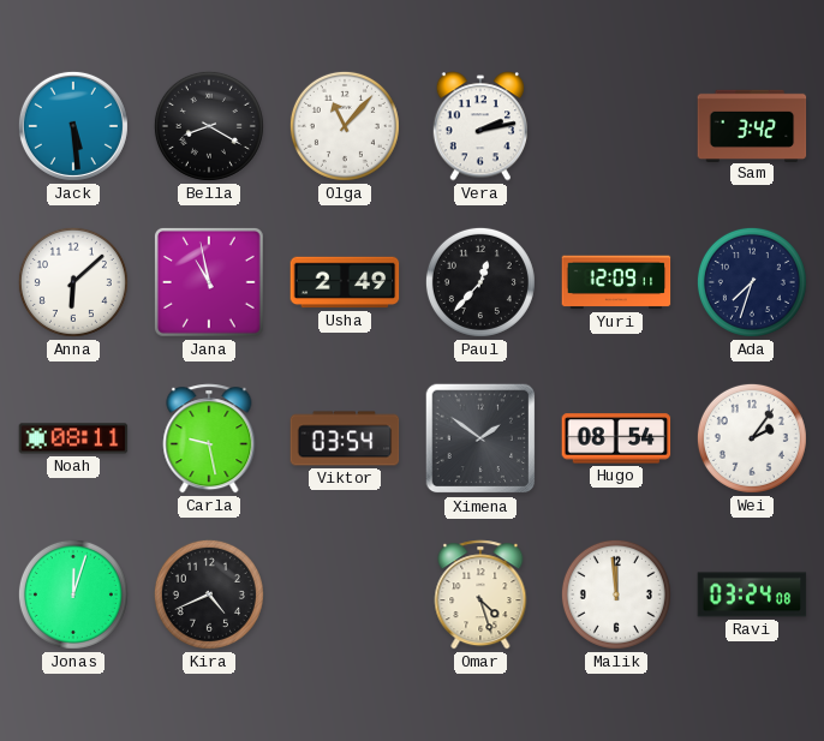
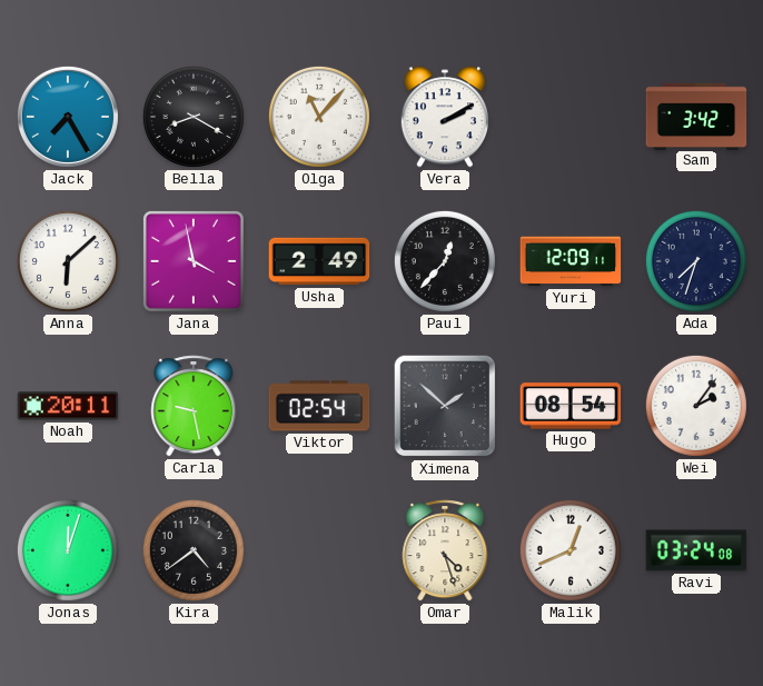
Jack: 5:29 -> 7:25
Vera: 2:13 -> 2:10
Jana: 10:58 -> 3:58
Noah: 08:11 -> 20:11
Viktor: 03:54 -> 02:54
Ximena: 1:51 -> 1:52
Kira: 4:41 -> 4:39
Malik: 11:59 -> 12:41
